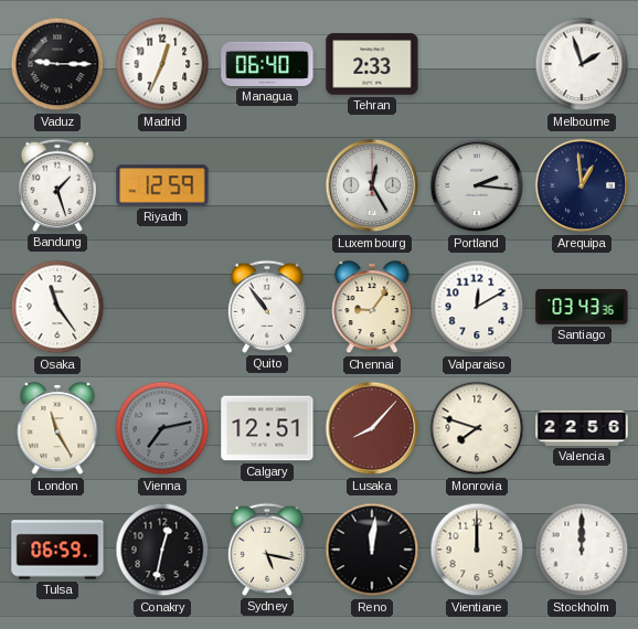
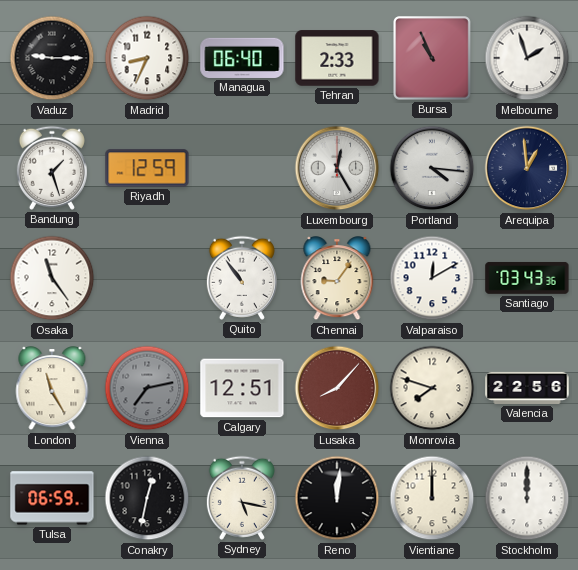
Madrid: 12:34 -> 8:34
Bursa: none -> 10:56
Portland: 2:16 -> 4:16
